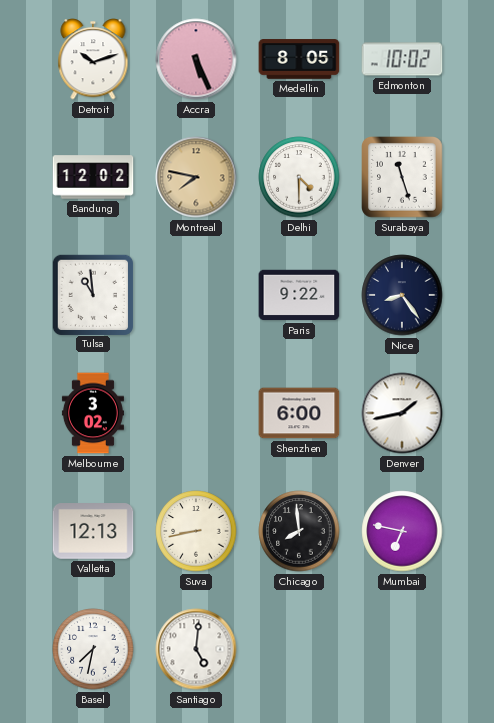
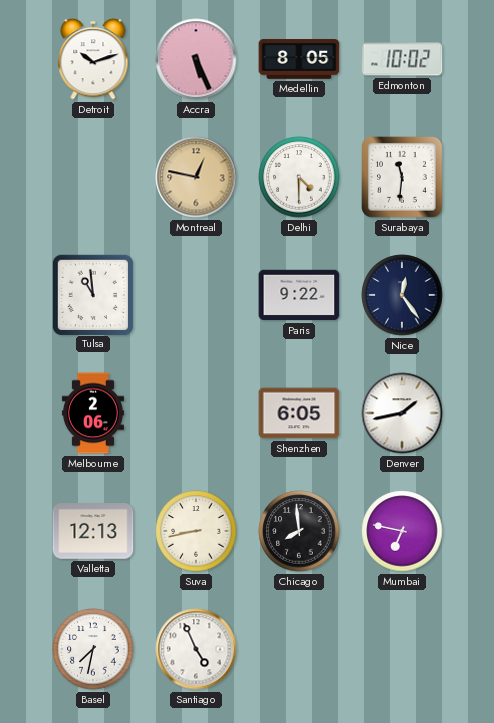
Bandung: 12:02 -> none
Montreal: 7:47 -> 12:47
Surabaya: 11:27 -> 11:31
Nice: 8:24 -> 12:24
Melbourne: 3:02 -> 2:06
Shenzhen: 6:00 -> 6:05
Santiago: 5:01 -> 4:56
